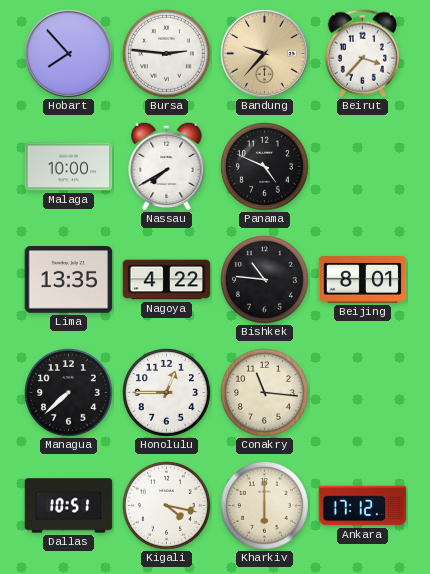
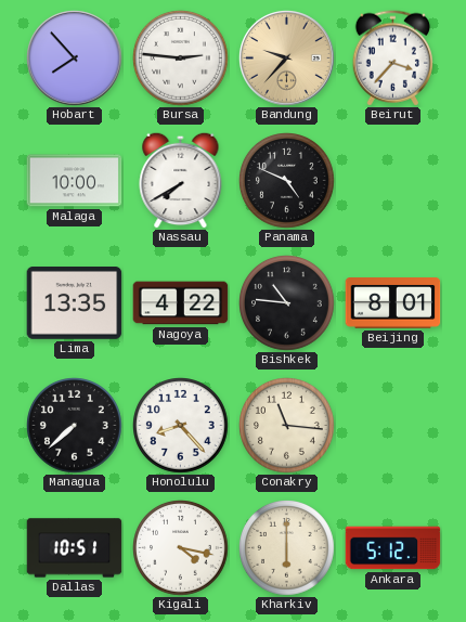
Honolulu: 12:45 -> 8:23
Ankara: 17:12 -> 5:12
